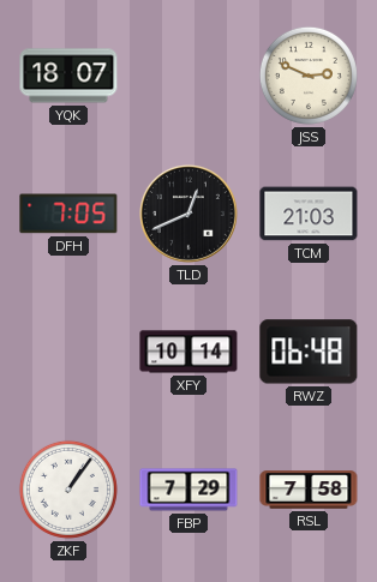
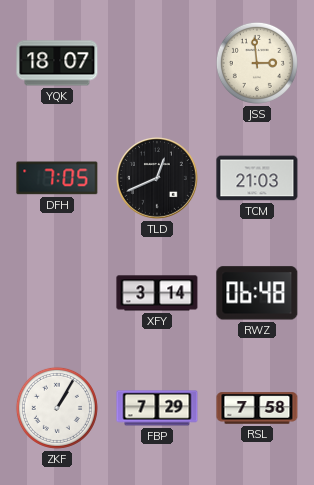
JSS: 2:49 -> 2:59
XFY: 10:14 -> 3:14
ZKF: 1:06 -> 1:05
